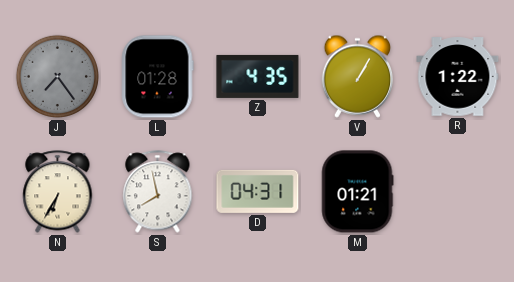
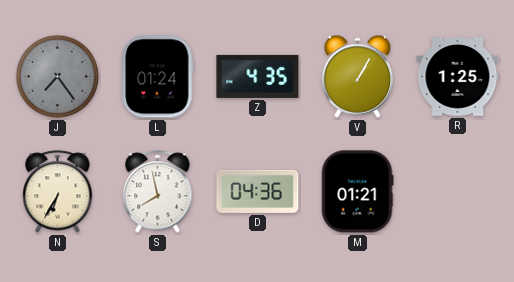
L: 01:28 -> 01:24
R: 1:22 -> 1:25
D: 04:31 -> 04:36
